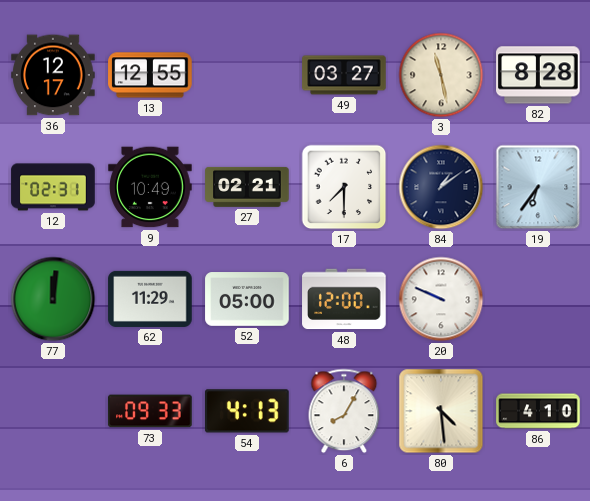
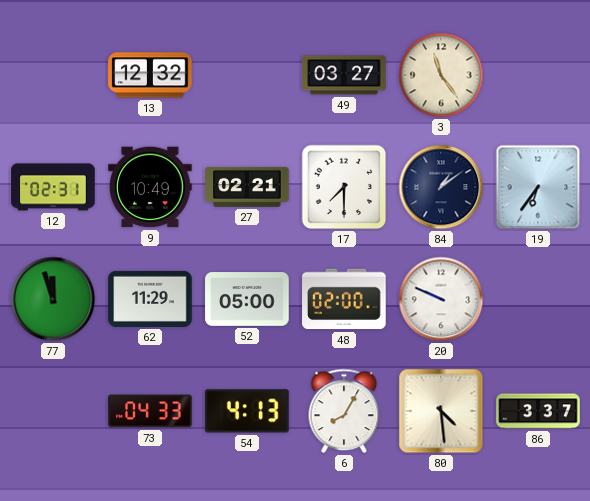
36: 12:17 -> none
13: 12:55 -> 12:32
3: 11:28 -> 11:24
82: 8:28 -> none
77: 12:01 -> 11:57
48: 12:00 -> 02:00
73: 09:33 -> 04:33
86: 4:10 -> 3:37
